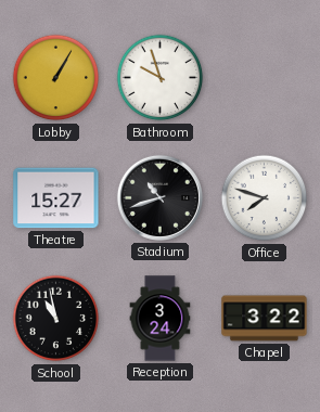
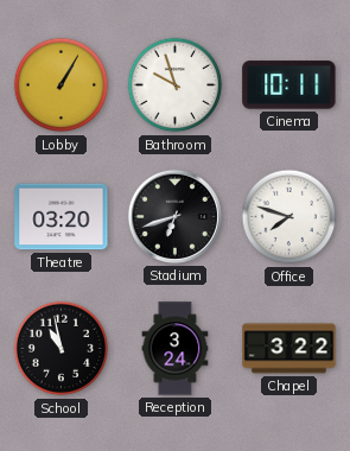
Cinema: none -> 10:11
Theatre: 15:27 -> 03:20
Stadium: 10:42 -> 6:42
